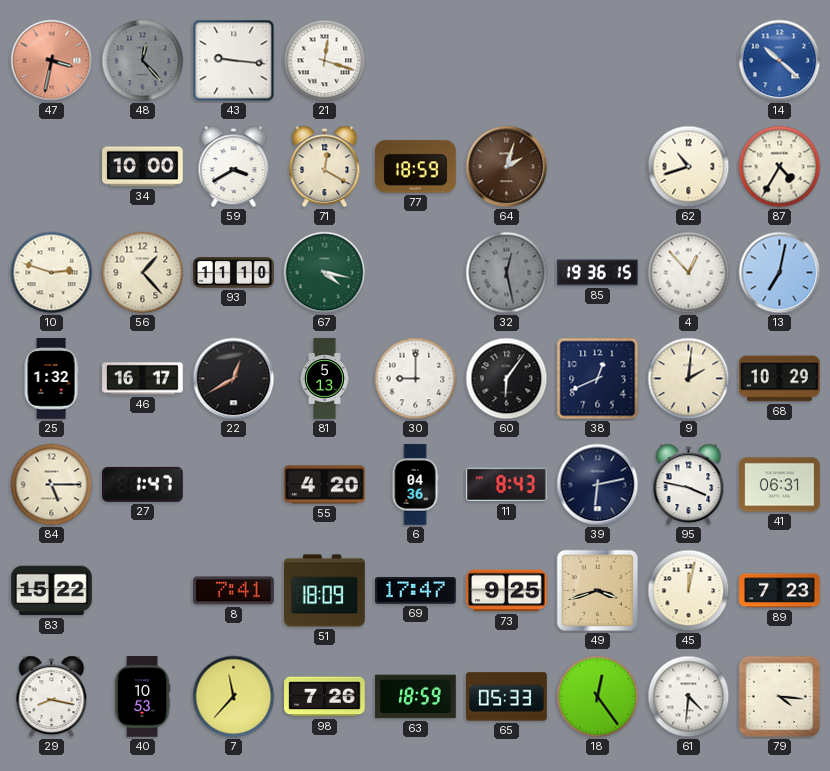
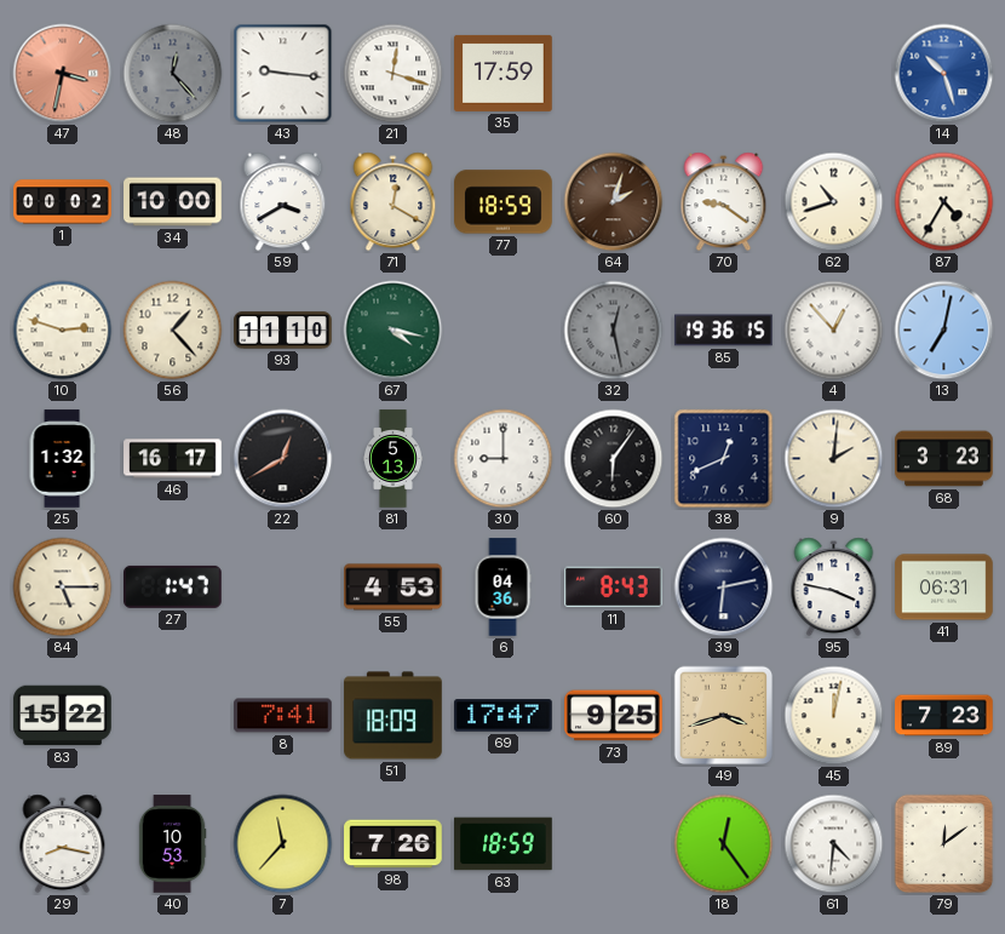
35: none -> 17:59
14: 10:22 -> 10:27
1: none -> 00:02
70: none -> 9:21
68: 10:29 -> 3:23
55: 4:20 -> 4:53
65: 05:33 -> none
79: 4:16 -> 12:09
